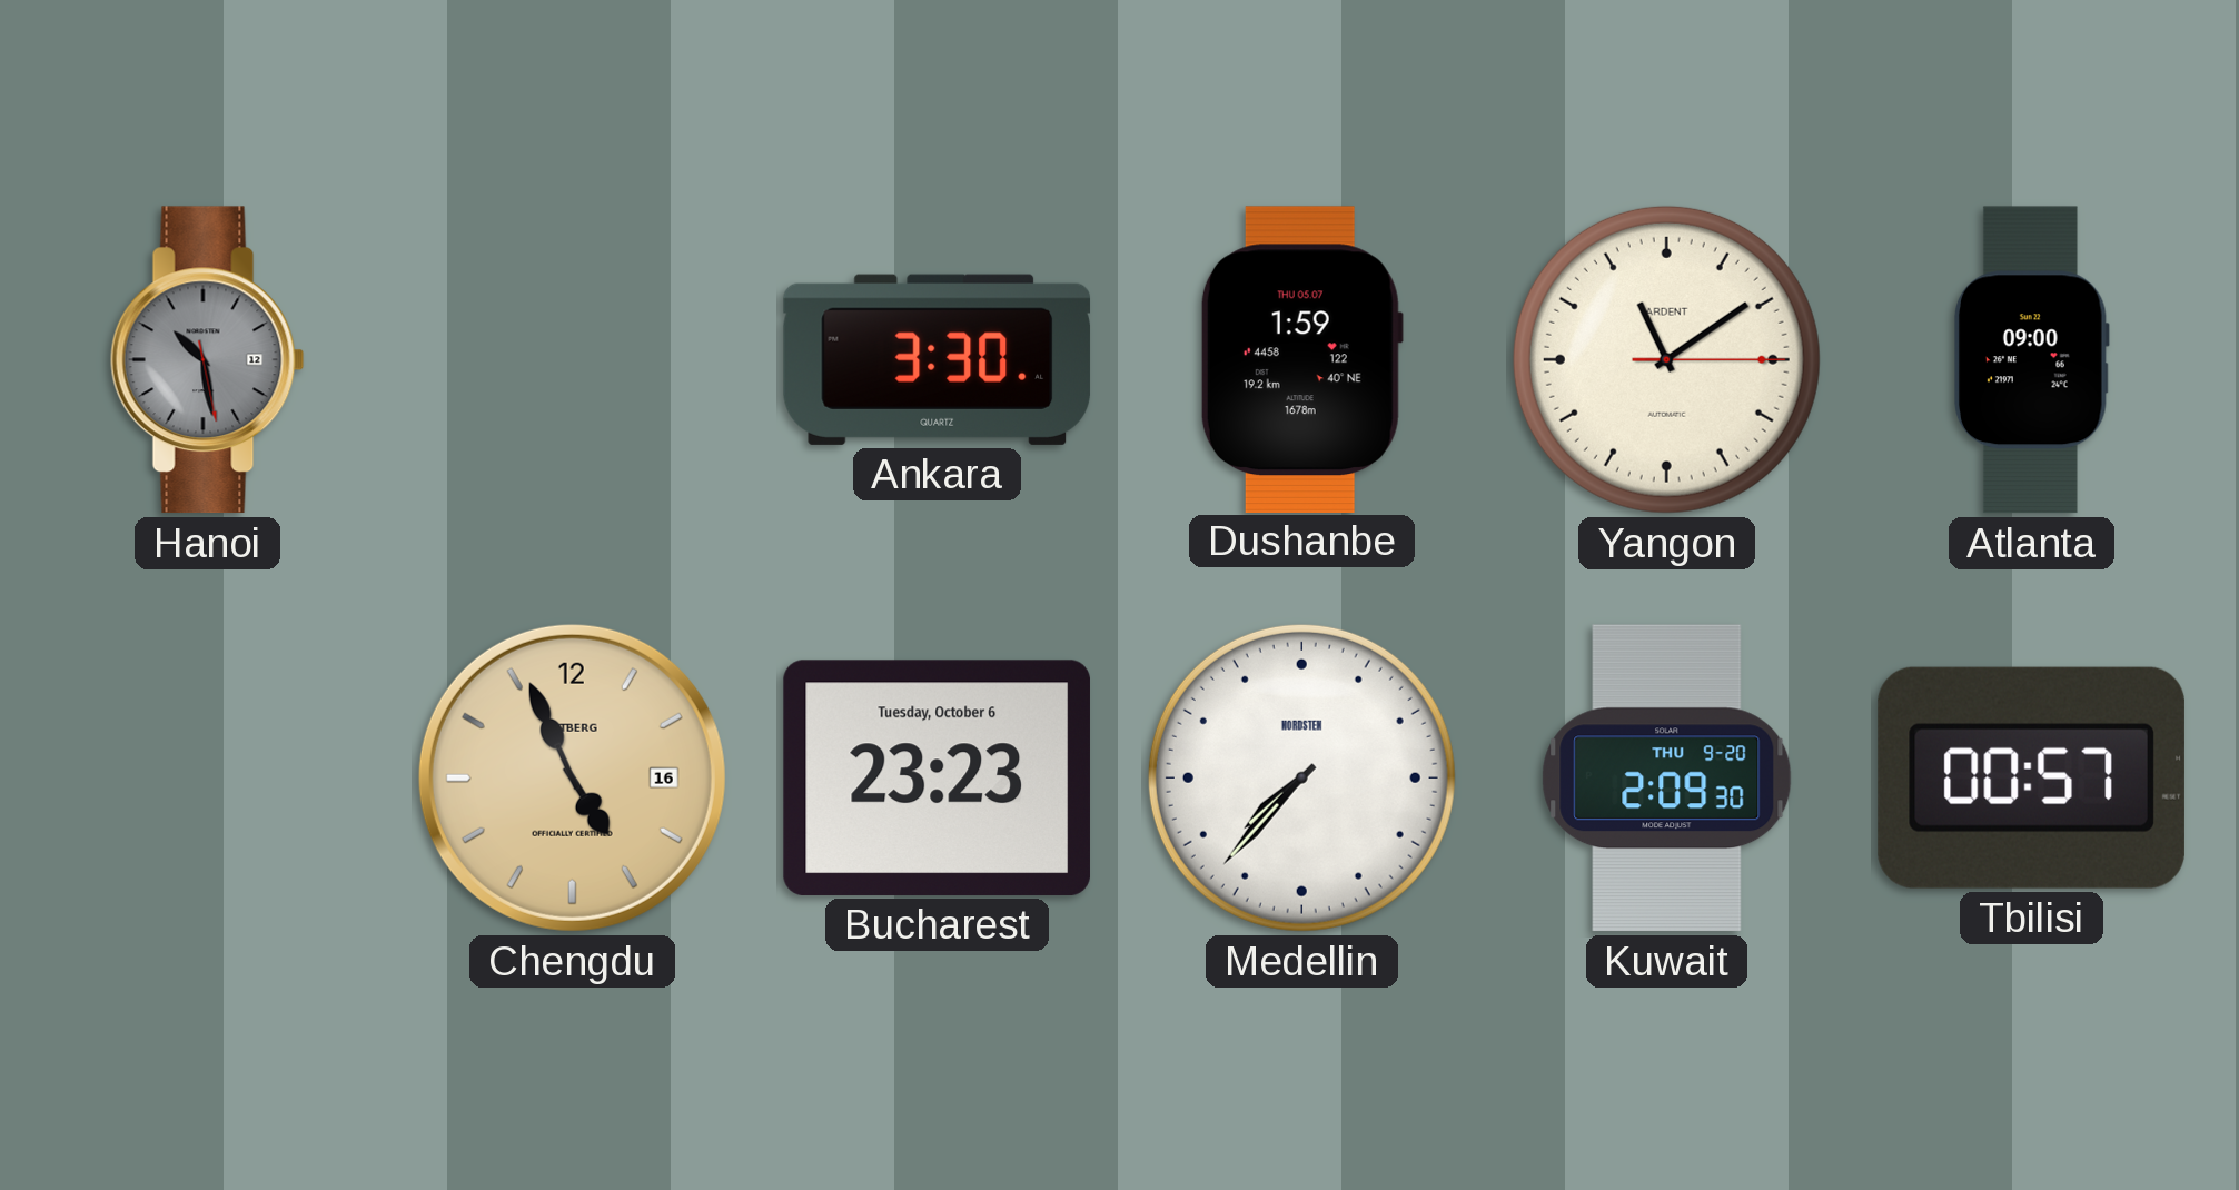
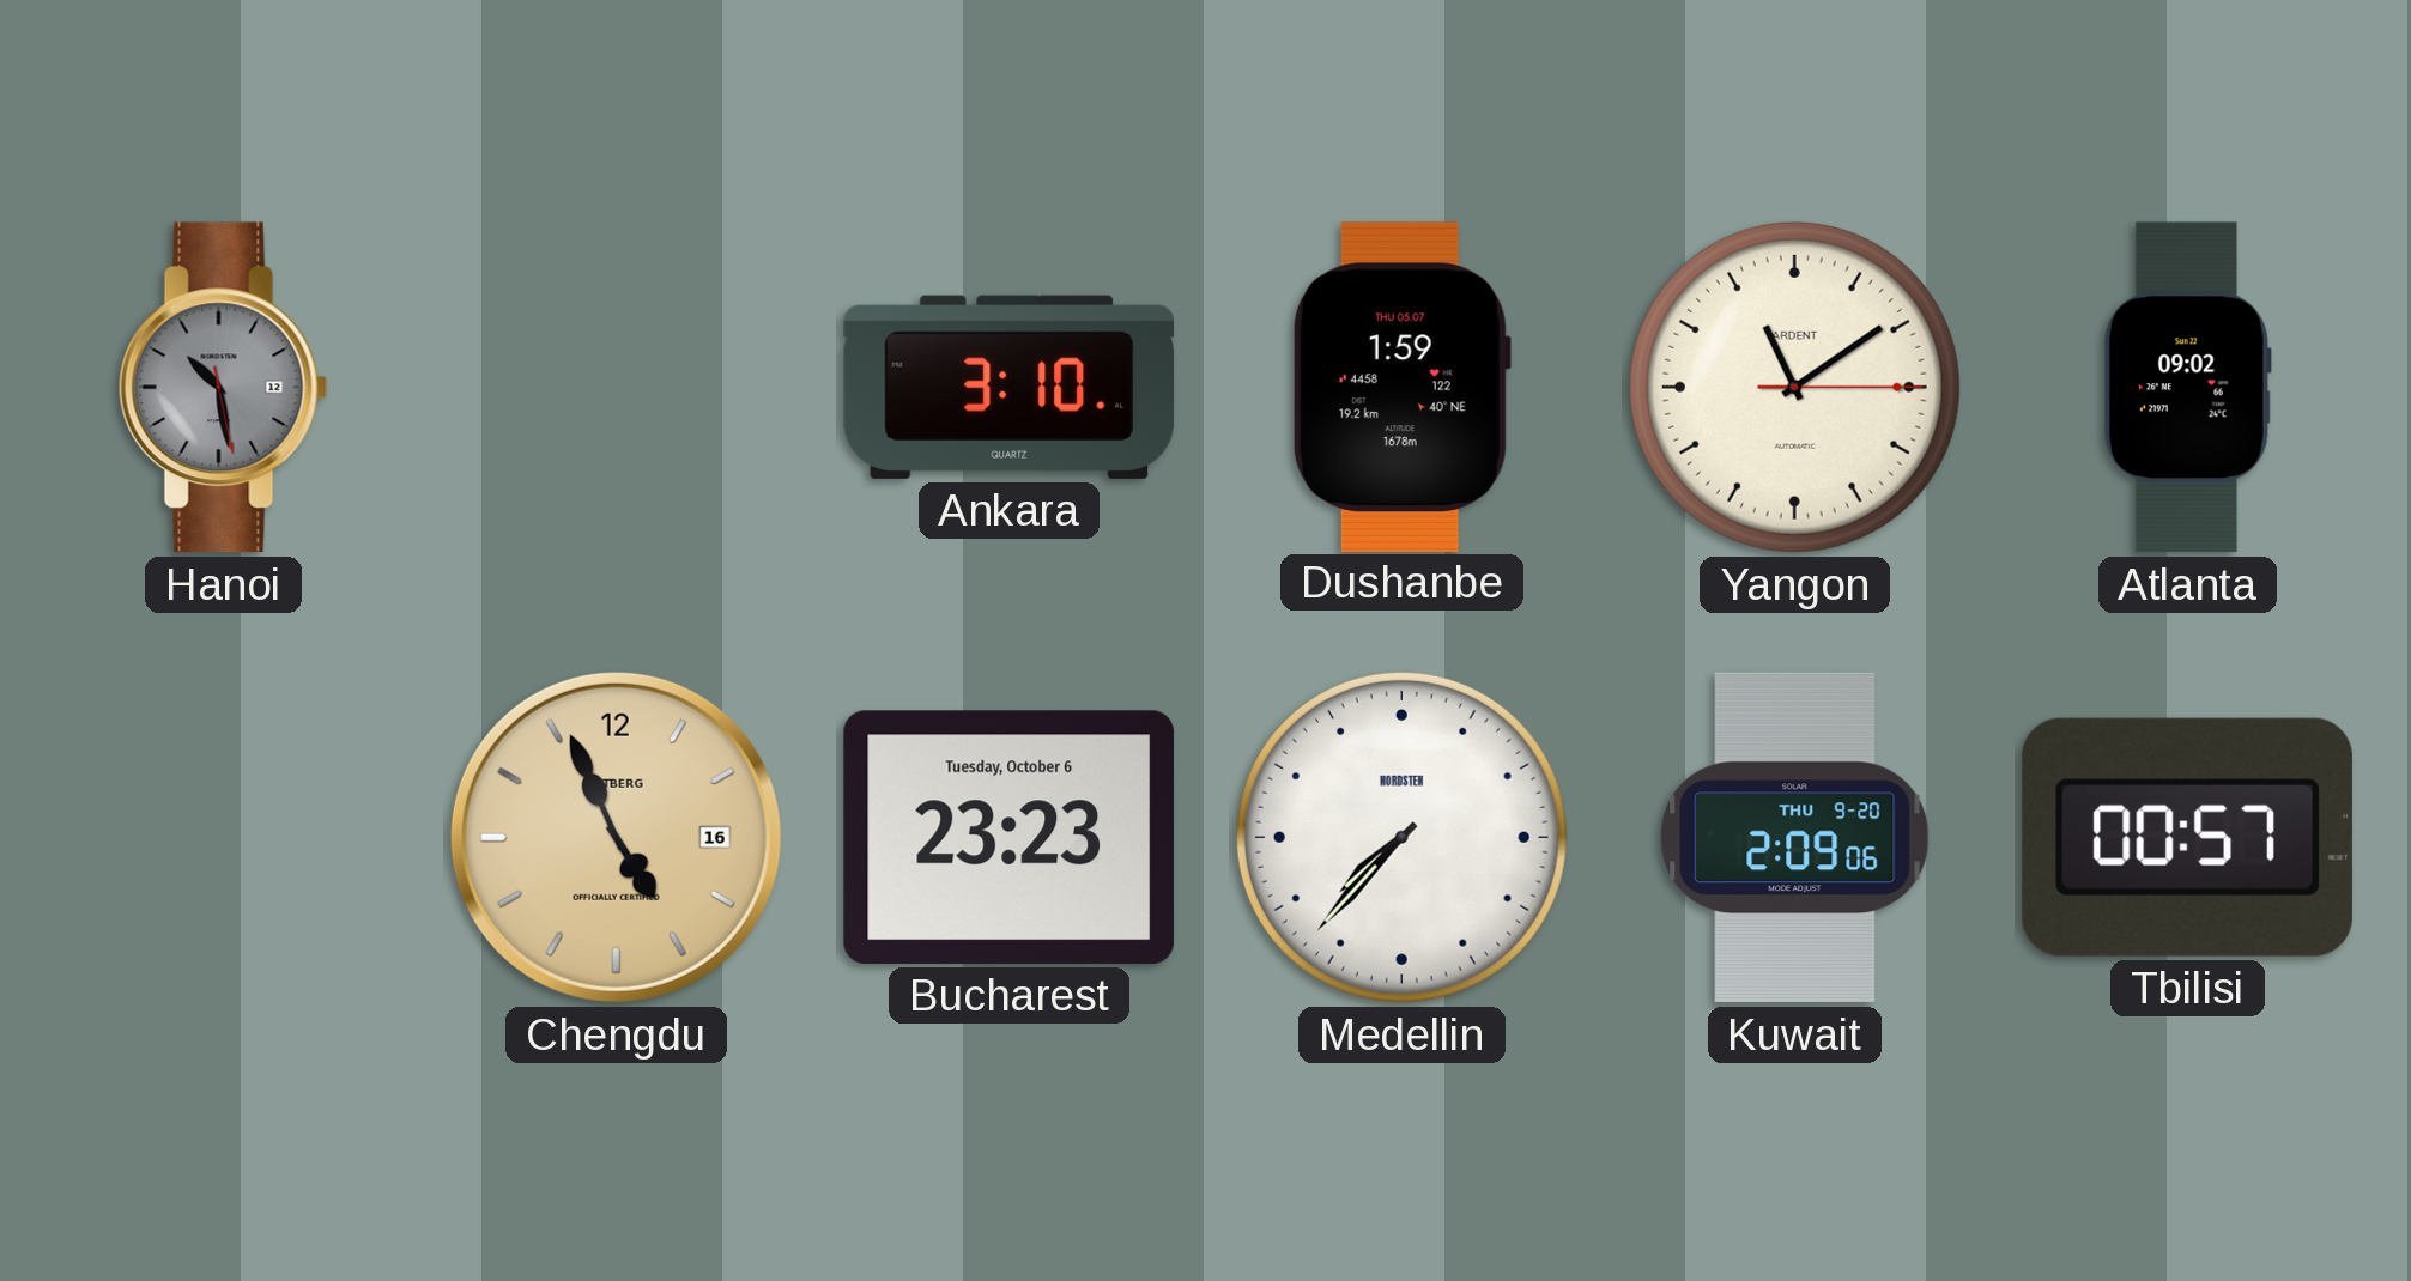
Ankara: 3:30 -> 3:10
Atlanta: 09:00 -> 09:02
Kuwait: 2:09:30 -> 2:09:06
